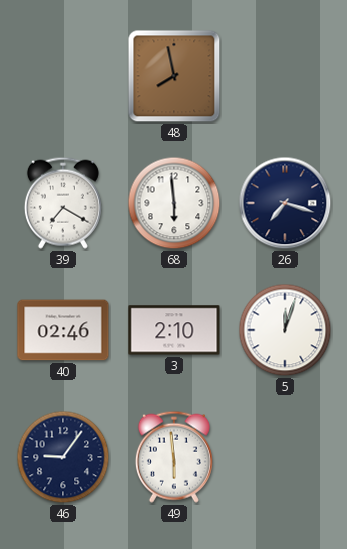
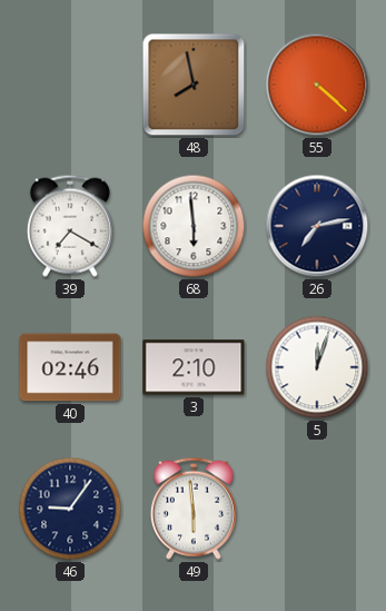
55: none -> 4:22
26: 7:18 -> 7:13
